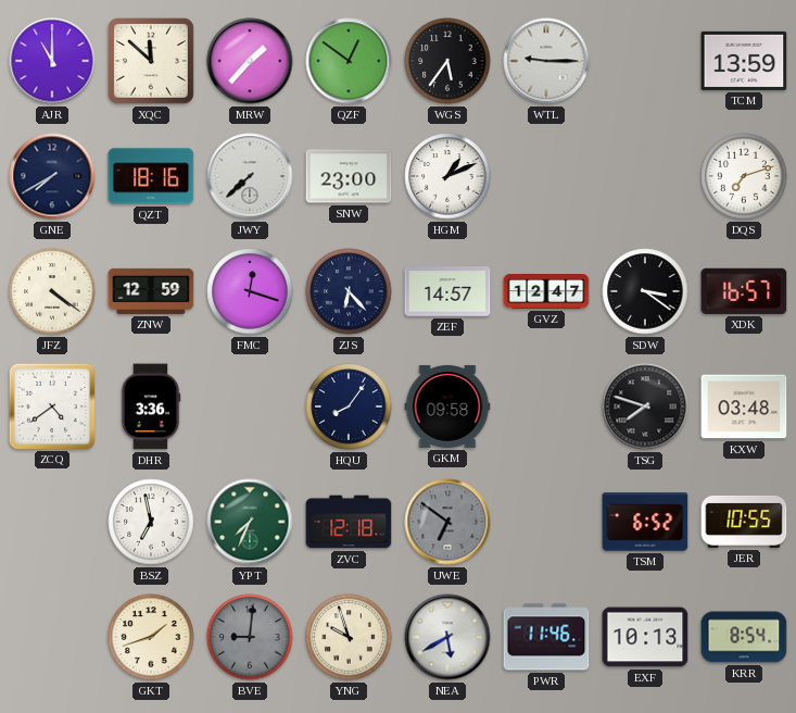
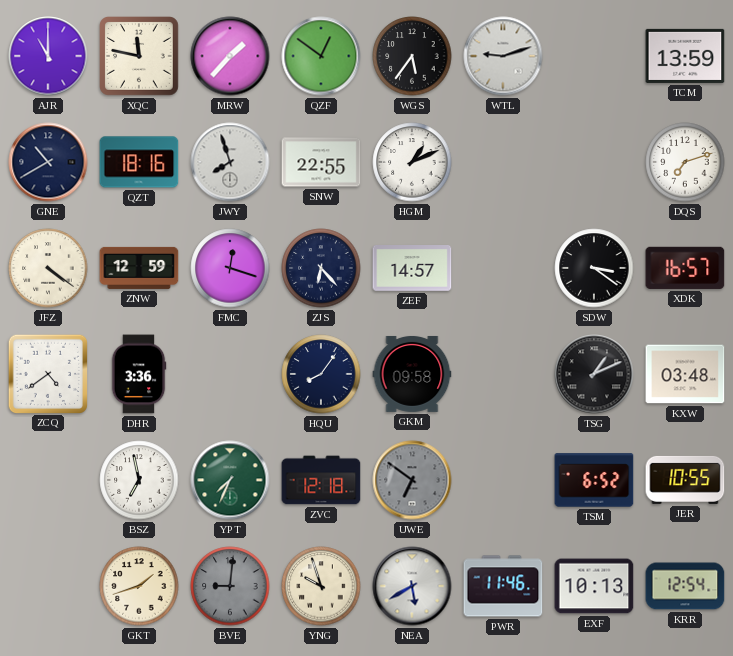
XQC: 11:52 -> 11:47
WTL: 9:15 -> 9:12
GNE: 7:40 -> 10:40
JWY: 7:38 -> 7:57
SNW: 23:00 -> 22:55
GVZ: 12:47 -> none
TSG: 7:48 -> 1:11
KRR: 8:54 -> 12:54
